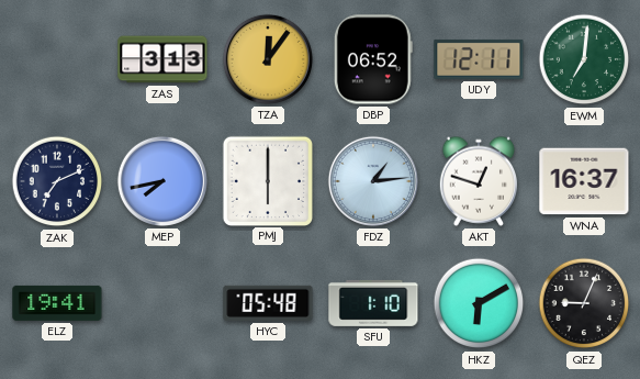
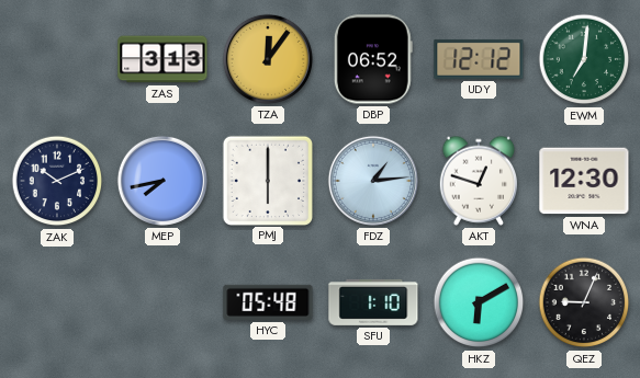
UDY: 12:11 -> 12:12
ZAK: 7:11 -> 10:11
WNA: 16:37 -> 12:30
ELZ: 19:41 -> none
